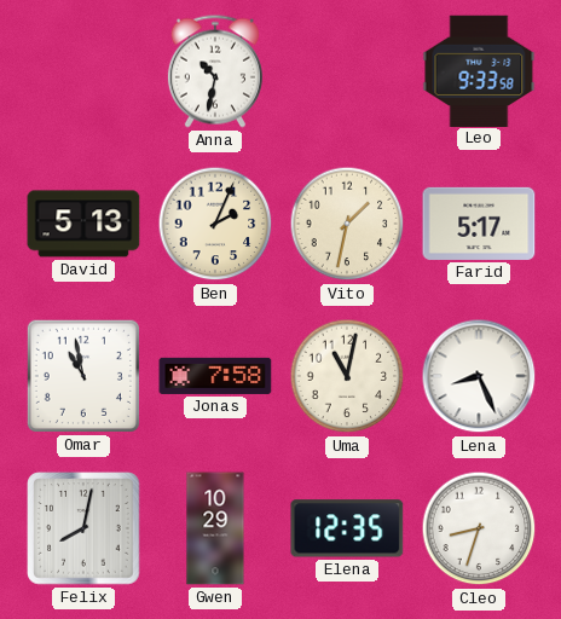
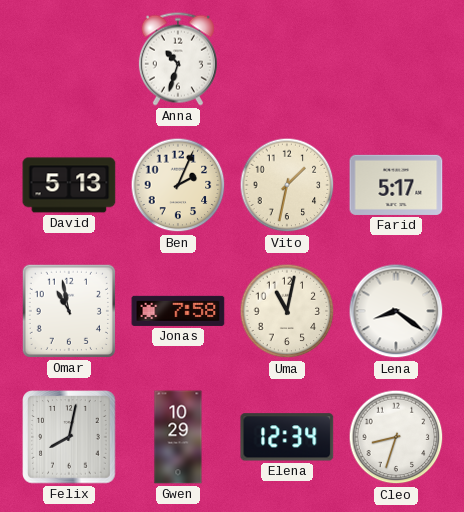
Anna: 10:32 -> 10:33
Leo: 9:33 -> none
Lena: 8:26 -> 8:21
Elena: 12:35 -> 12:34
